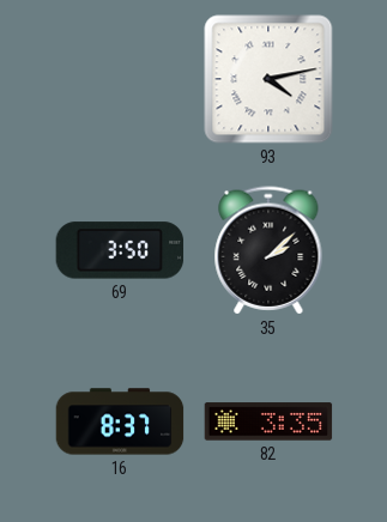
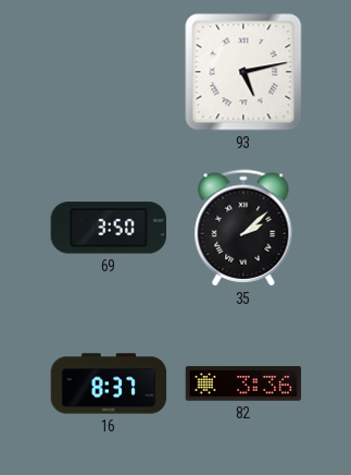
93: 4:13 -> 5:13
82: 3:35 -> 3:36
